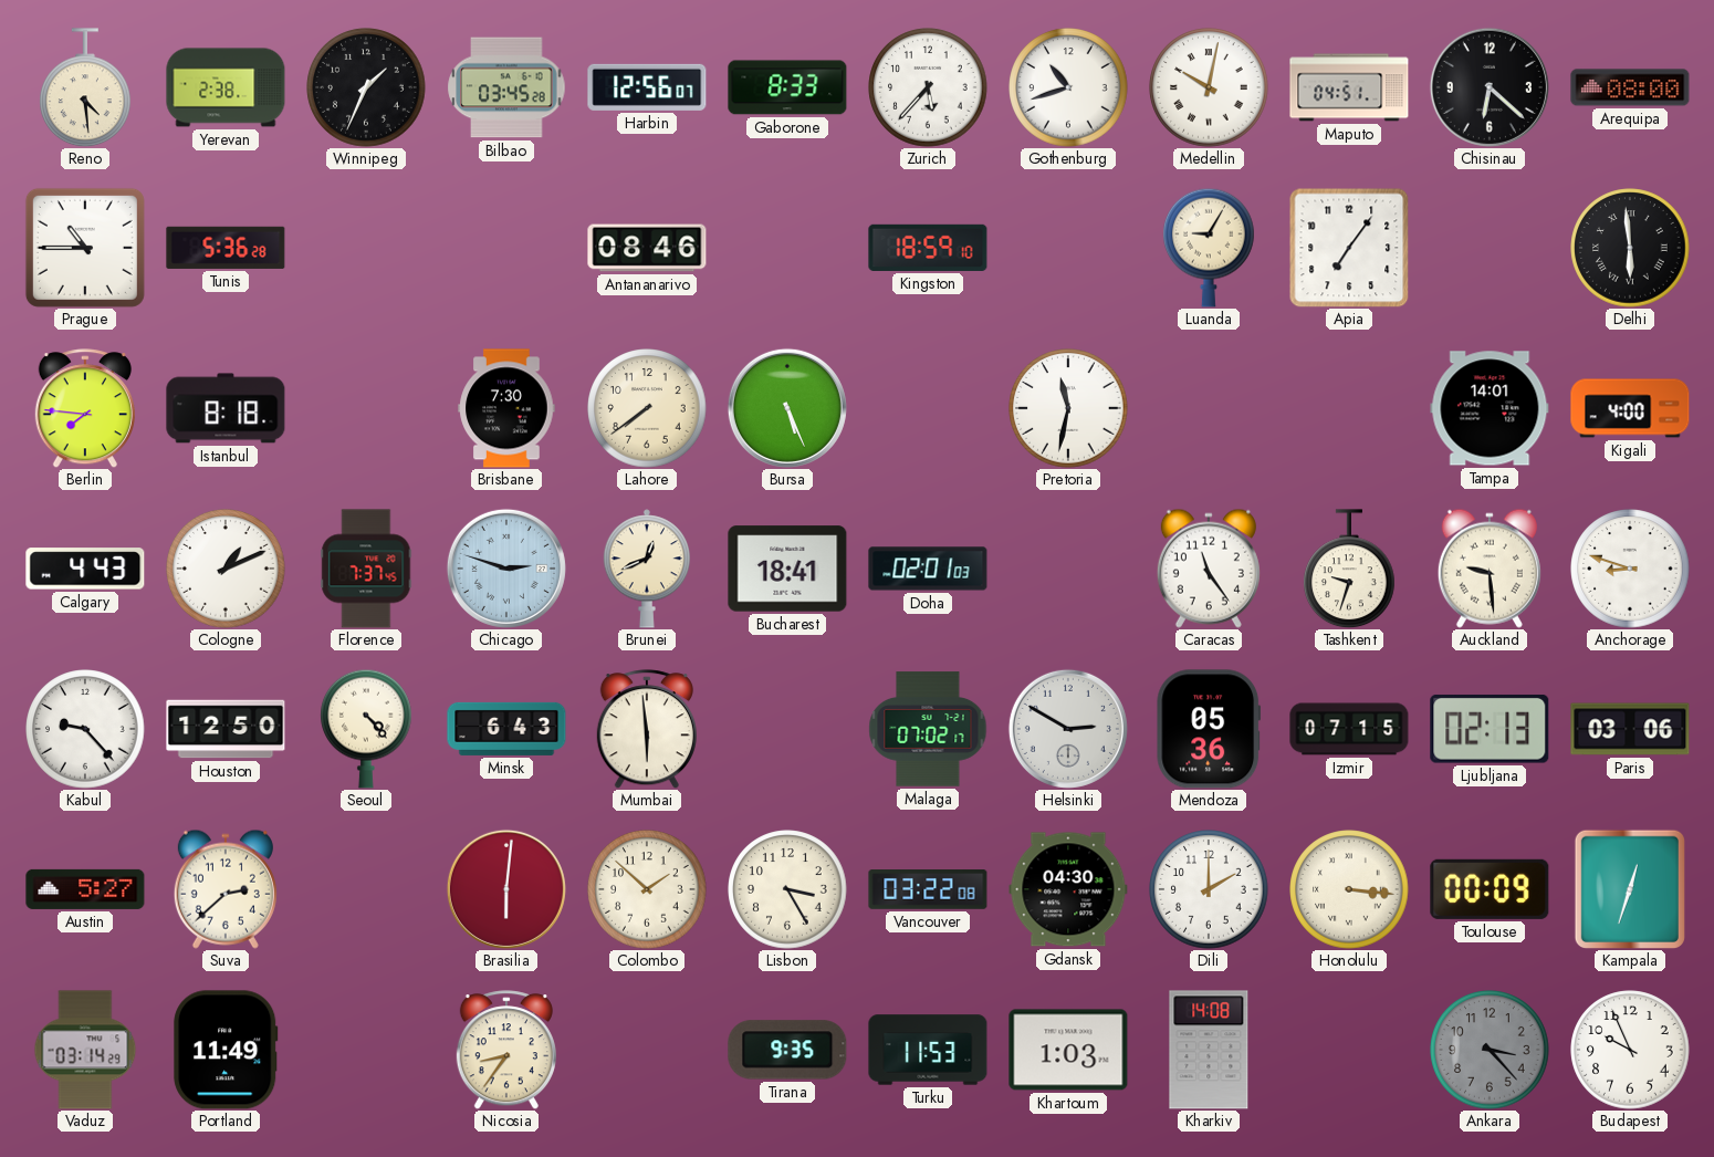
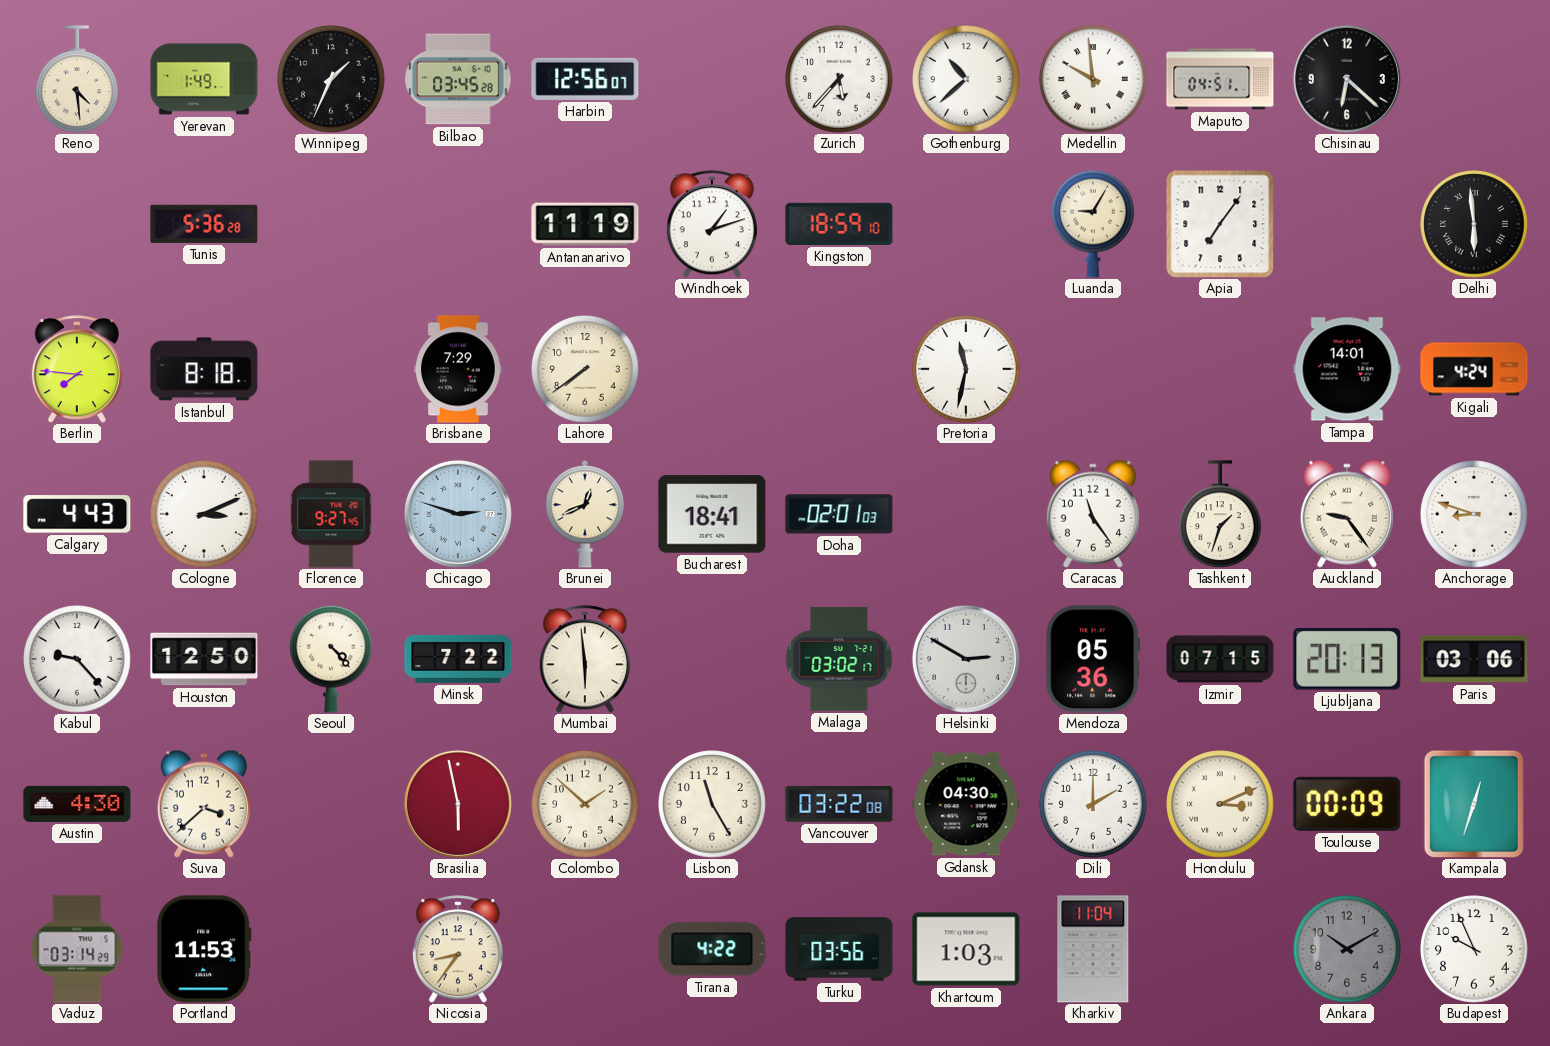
Yerevan: 2:38 -> 1:49
Gaborone: 8:33 -> none
Gothenburg: 10:42 -> 10:38
Medellin: 10:02 -> 9:59
Arequipa: 08:00 -> none
Prague: 10:45 -> none
Antananarivo: 08:46 -> 11:19
Windhoek: none -> 1:12
Brisbane: 7:30 -> 7:29
Bursa: 5:26 -> none
Kigali: 4:00 -> 4:24
Cologne: 1:11 -> 3:11
Florence: 7:37 -> 9:27
Tashkent: 9:33 -> 1:33
Auckland: 9:29 -> 9:24
Minsk: 6:43 -> 7:22
Malaga: 07:02 -> 03:02
Ljubljana: 02:13 -> 20:13
Austin: 5:27 -> 4:30
Suva: 2:38 -> 3:38
Brasilia: 6:01 -> 5:58
Lisbon: 3:25 -> 11:25
Honolulu: 3:16 -> 3:11
Portland: 11:49 -> 11:53
Tirana: 9:35 -> 4:22
Turku: 11:53 -> 03:56
Kharkiv: 14:08 -> 11:04
Ankara: 3:23 -> 10:10
